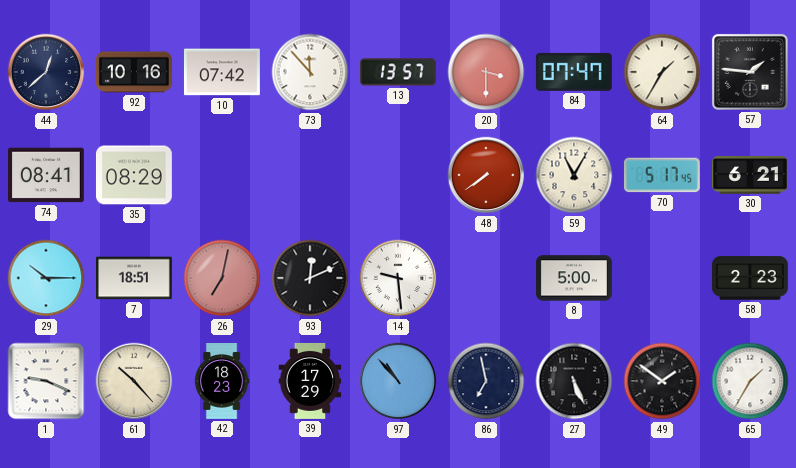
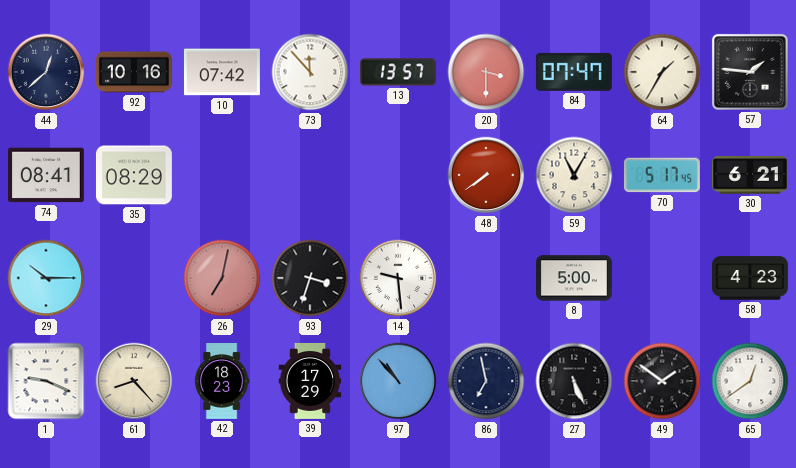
7: 18:51 -> none
93: 12:11 -> 3:33
58: 2:23 -> 4:23
61: 10:23 -> 8:23
65: 1:35 -> 12:39
